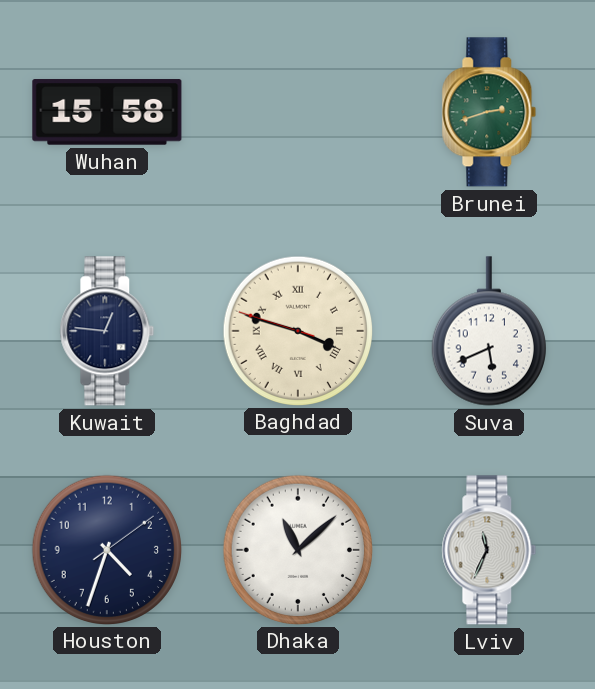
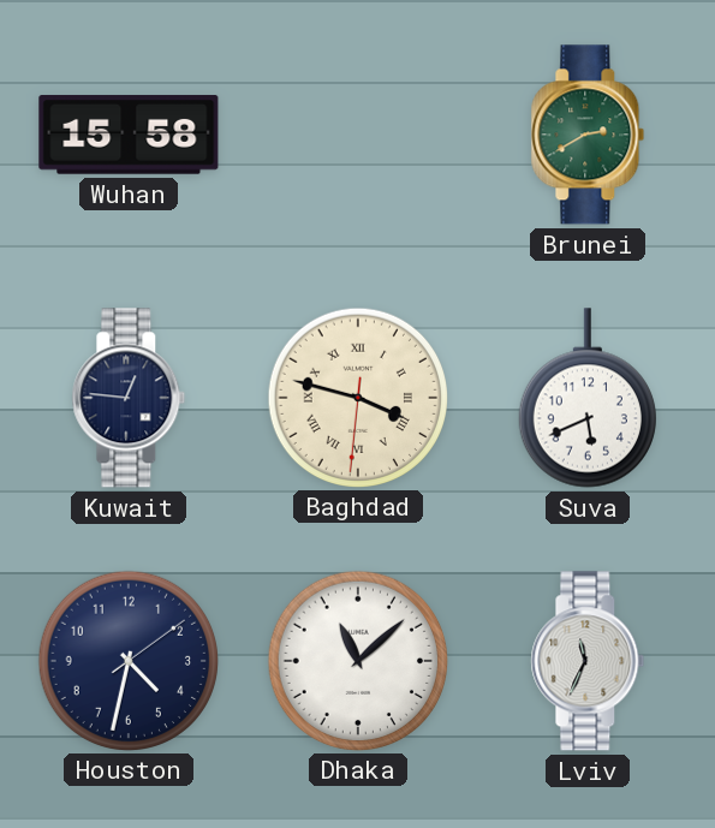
Brunei: 2:42 -> 2:40
Baghdad: 3:47:48 -> 3:47:31
Houston: 4:33 -> 4:32
